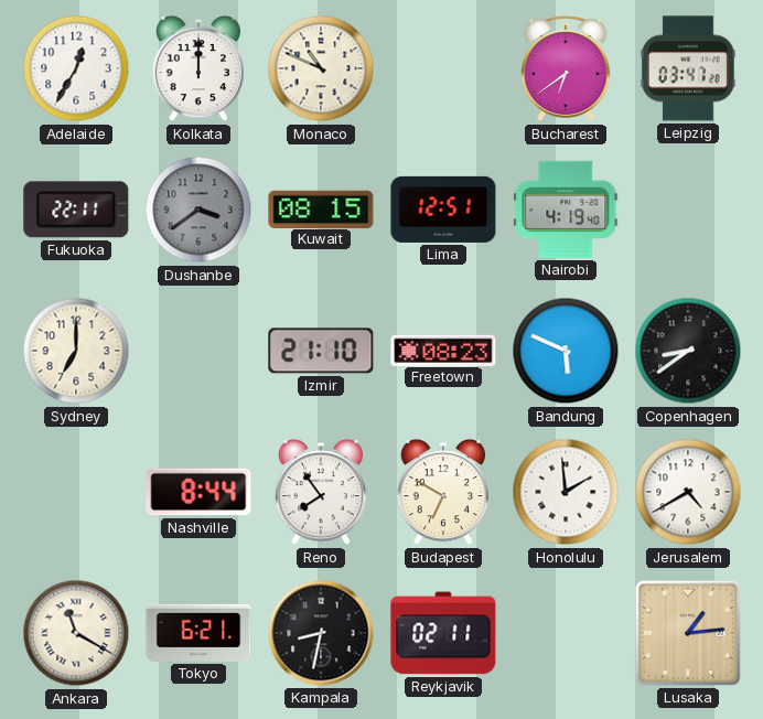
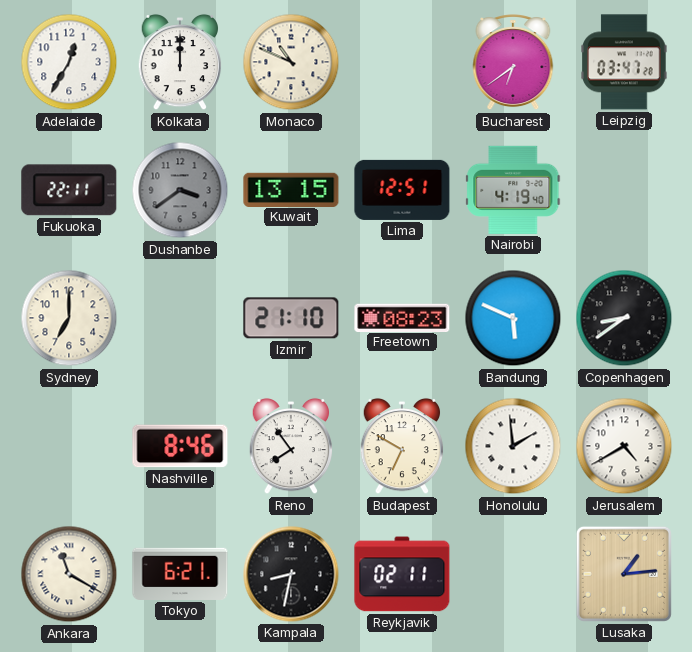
Kuwait: 08:15 -> 13:15
Nashville: 8:44 -> 8:46
